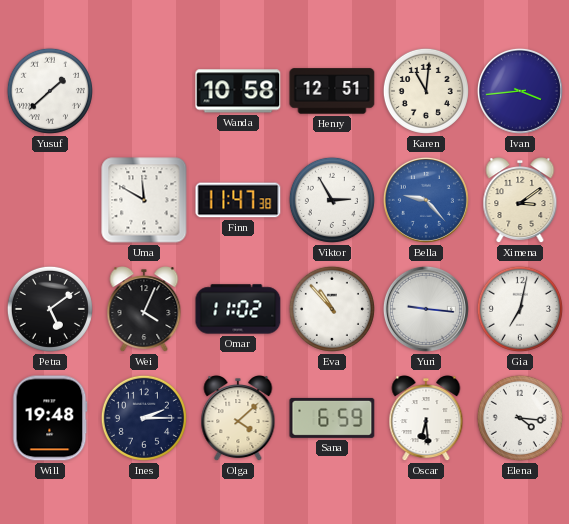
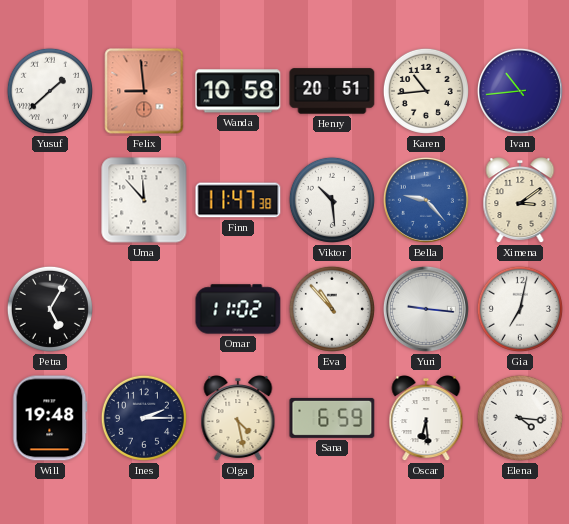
Felix: none -> 8:59
Henry: 12:51 -> 20:51
Karen: 11:01 -> 10:44
Ivan: 3:44 -> 10:44
Uma: 11:50 -> 11:53
Viktor: 2:55 -> 10:29
Petra: 5:09 -> 5:05
Wei: 4:04 -> none
Olga: 4:08 -> 4:28
